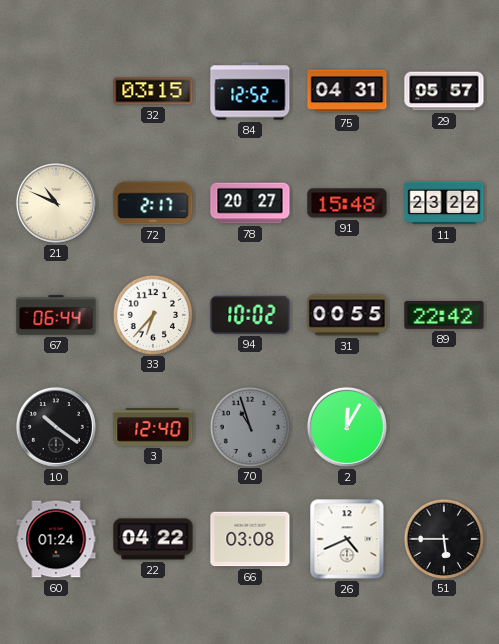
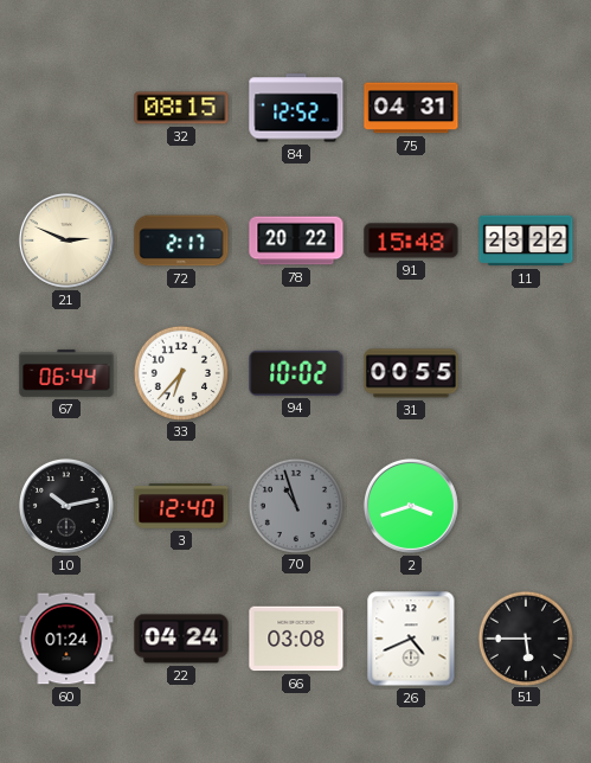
32: 03:15 -> 08:15
29: 05:57 -> none
21: 10:49 -> 2:49
78: 20:27 -> 20:22
89: 22:42 -> none
10: 10:21 -> 10:13
2: 12:05 -> 3:42
22: 04:22 -> 04:24
